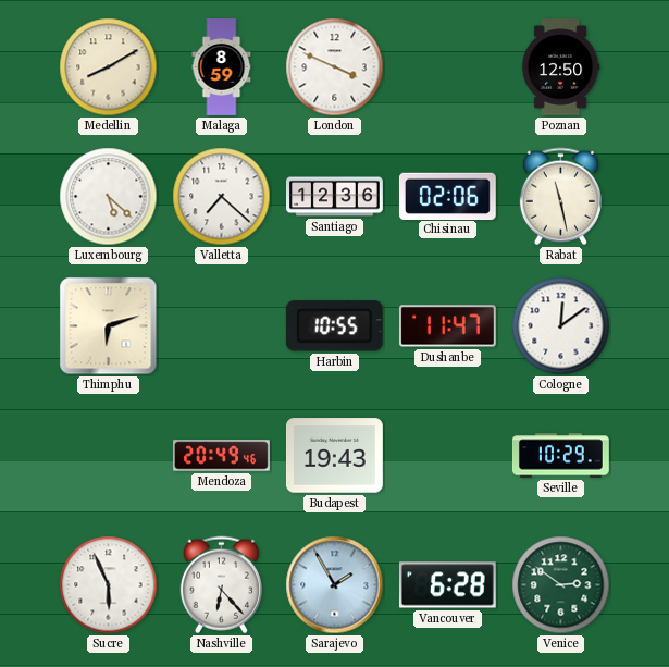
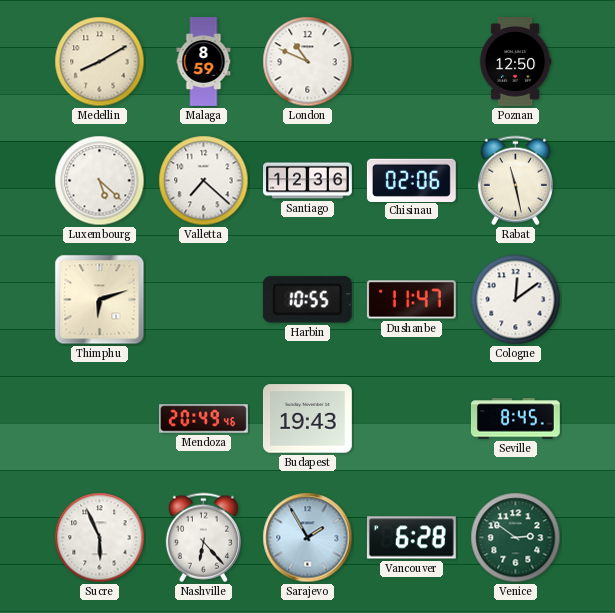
London: 3:49 -> 10:49
Seville: 10:29 -> 8:45
